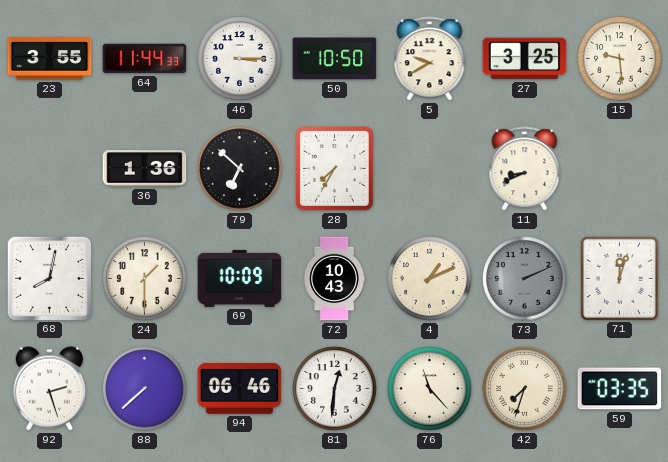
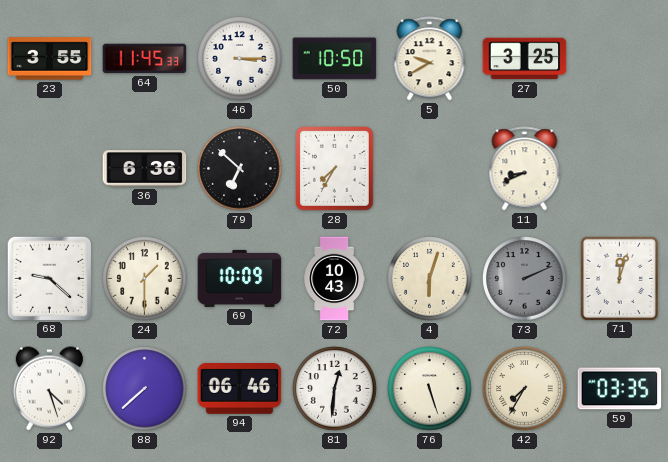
64: 11:44 -> 11:45
15: 9:29 -> none
36: 1:36 -> 6:36
68: 8:02 -> 9:22
4: 1:11 -> 6:03
92: 2:27 -> 4:27
76: 11:23 -> 5:27
42: 7:33 -> 7:35
